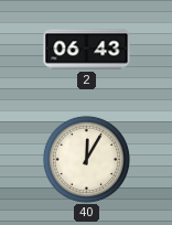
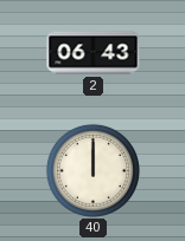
40: 12:05 -> 12:00
